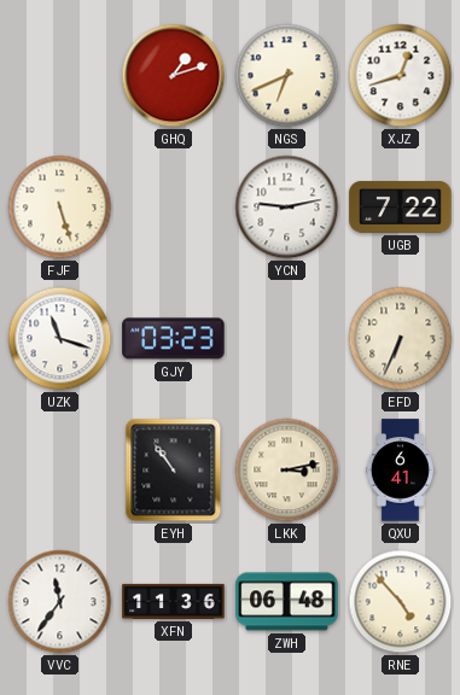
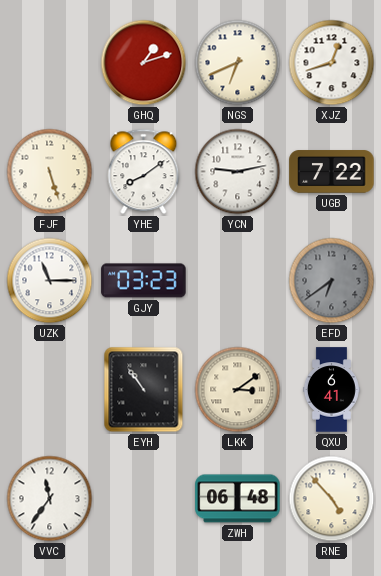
YHE: none -> 8:09
UZK: 11:18 -> 11:15
EFD: 6:34 -> 6:39
EFD dial: cream -> grey
LKK: 3:13 -> 3:09
XFN: 11:36 -> none
